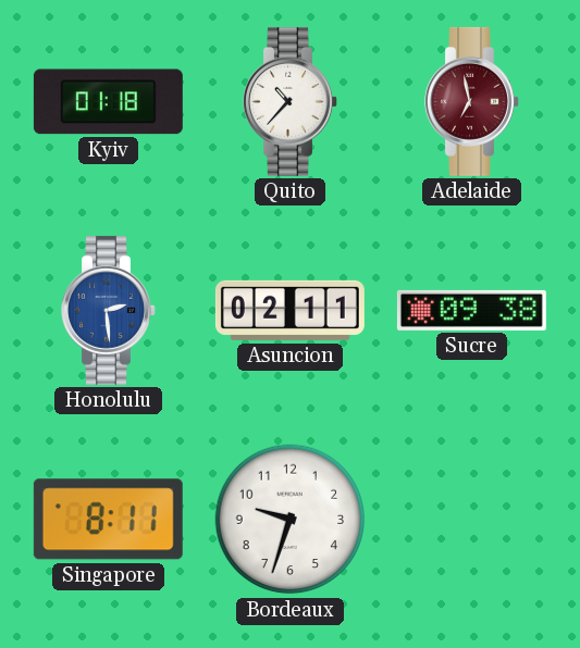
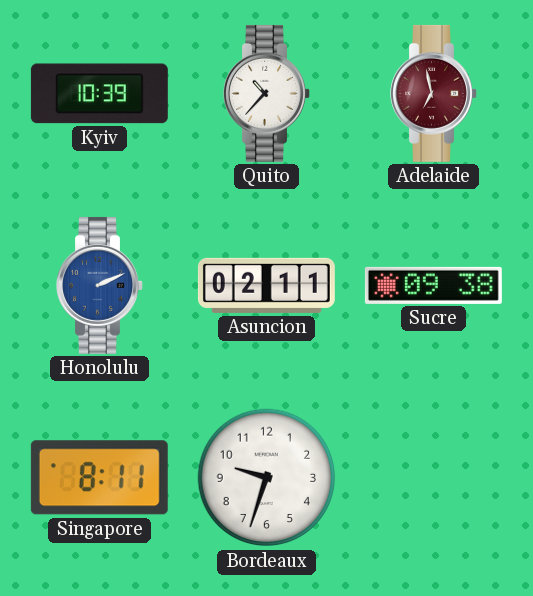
Kyiv: 01:18 -> 10:39
Honolulu: 2:29 -> 2:11
